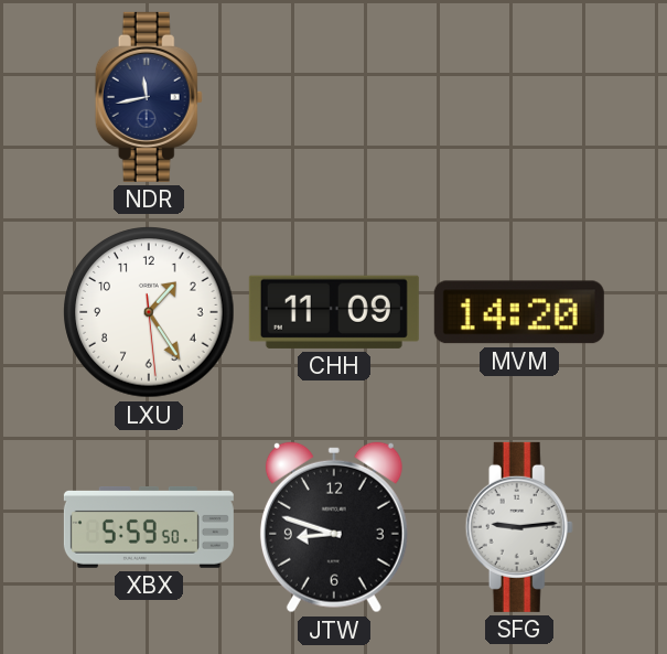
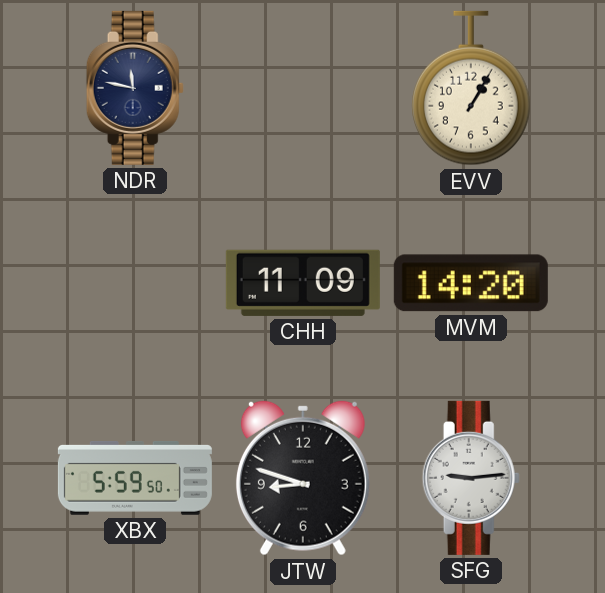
NDR: 11:43 -> 11:47
EVV: none -> 1:05
LXU: 1:24 -> none
